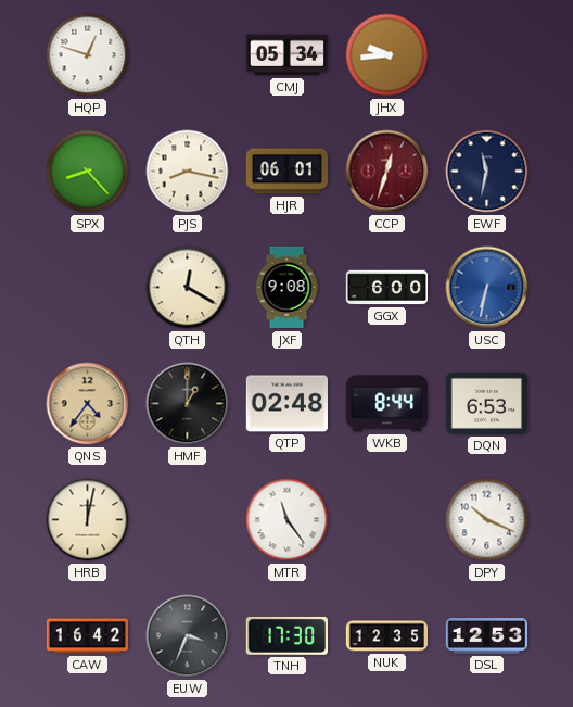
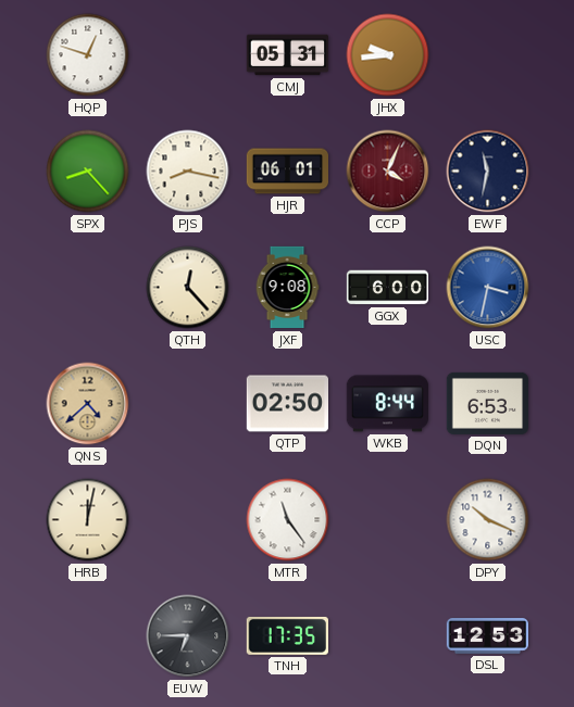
CMJ: 05:34 -> 05:31
CCP: 12:33 -> 4:04
QTH: 12:20 -> 12:23
USC: 6:32 -> 3:32
QNS: 4:36 -> 4:38
HMF: 1:00 -> none
QTP: 02:48 -> 02:50
CAW: 16:42 -> none
EUW: 3:34 -> 6:45
TNH: 17:30 -> 17:35
NUK: 12:35 -> none
